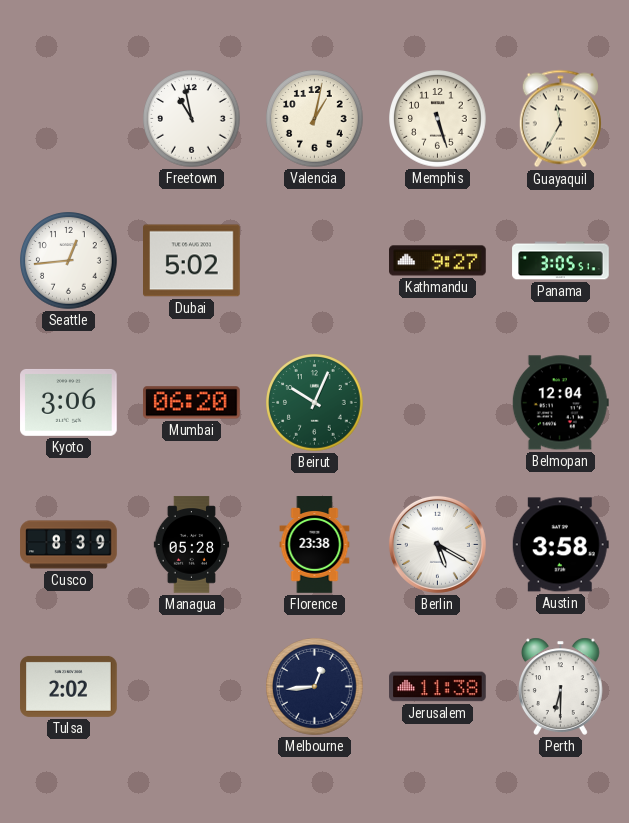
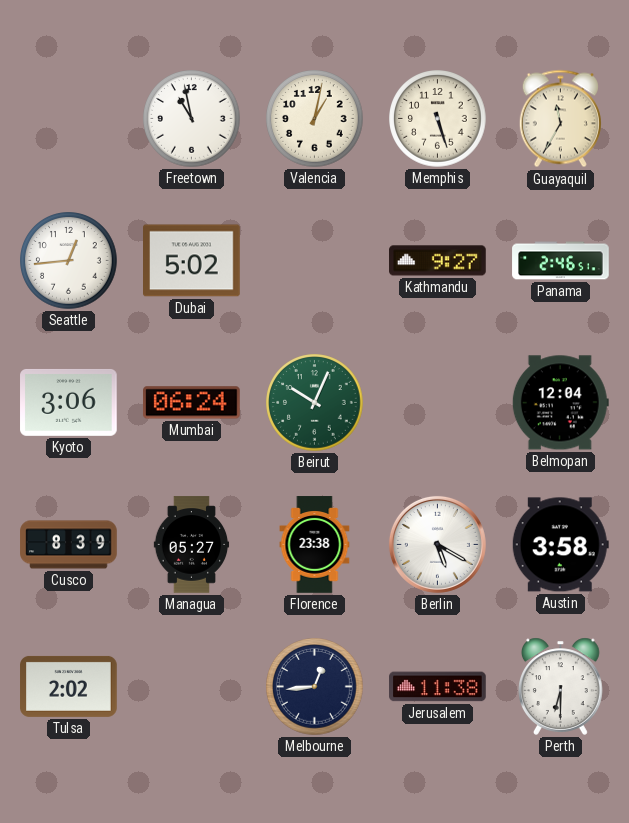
Panama: 3:05 -> 2:46
Mumbai: 06:20 -> 06:24
Managua: 05:28 -> 05:27
